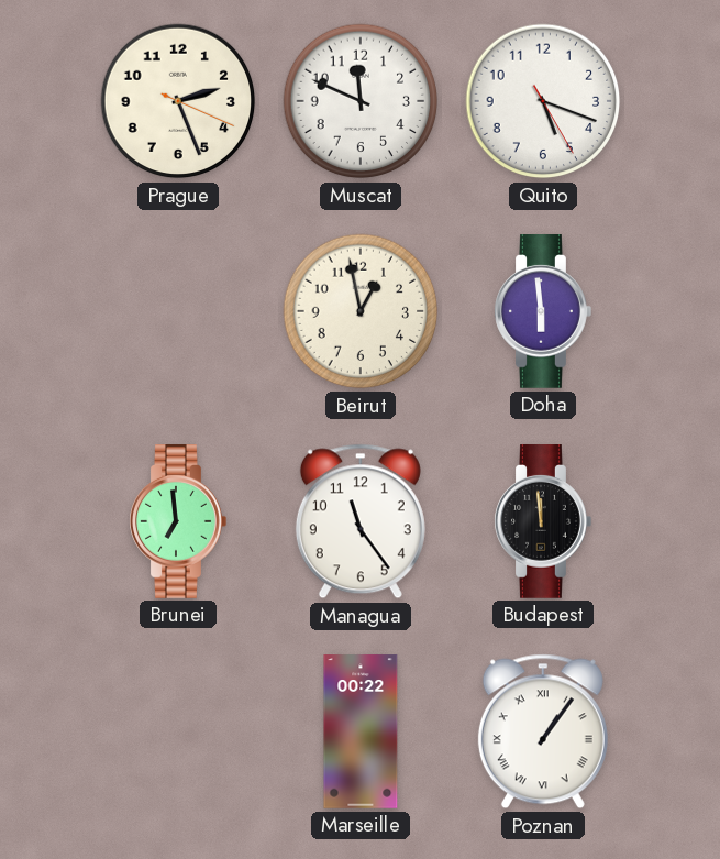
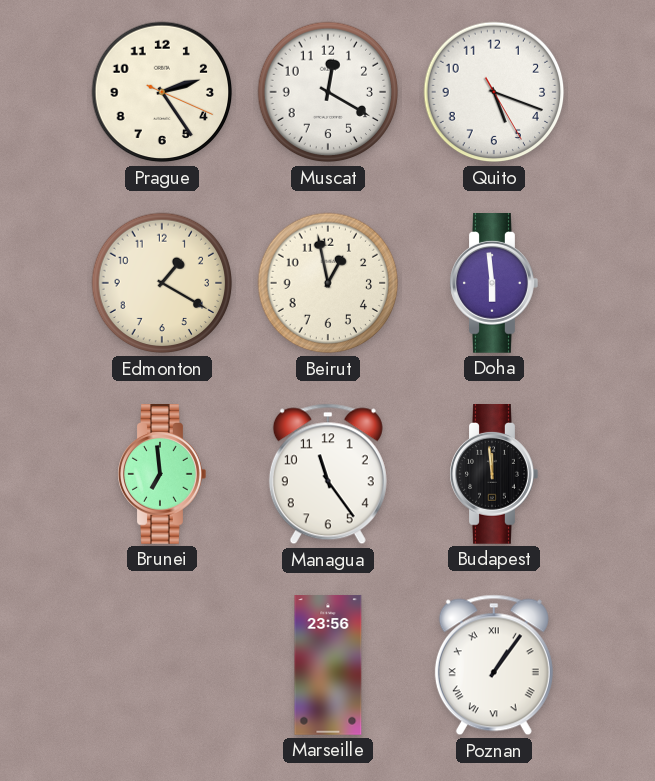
Prague: 2:26 -> 2:24
Muscat: 11:49 -> 12:20
Edmonton: none -> 1:20
Marseille: 00:22 -> 23:56
